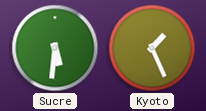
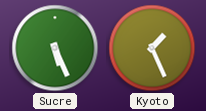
Sucre: 5:31 -> 5:26
